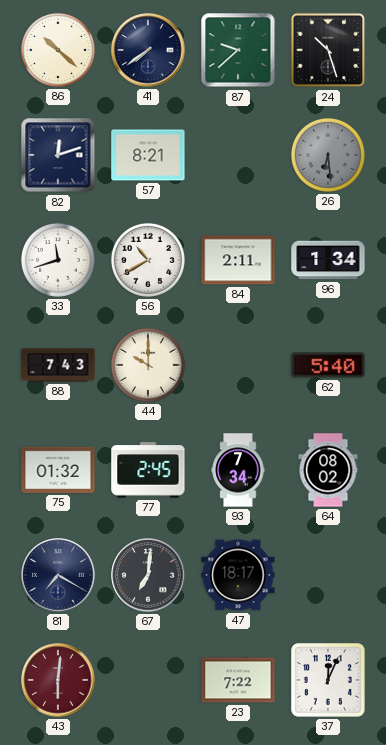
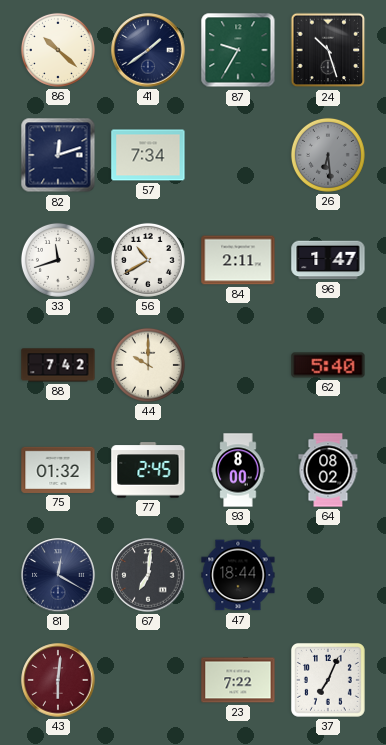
41: 7:39 -> 1:39
87: 9:38 -> 9:35
57: 8:21 -> 7:34
96: 1:34 -> 1:47
88: 7:43 -> 7:42
93: 7:34 -> 8:00
81: 7:20 -> 12:20
47: 18:17 -> 18:44
37: 12:04 -> 7:04
